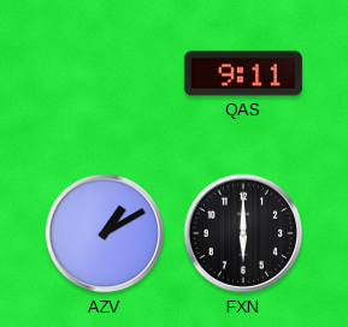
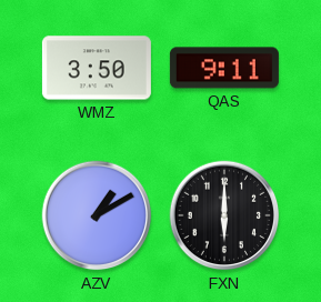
WMZ: none -> 3:50
